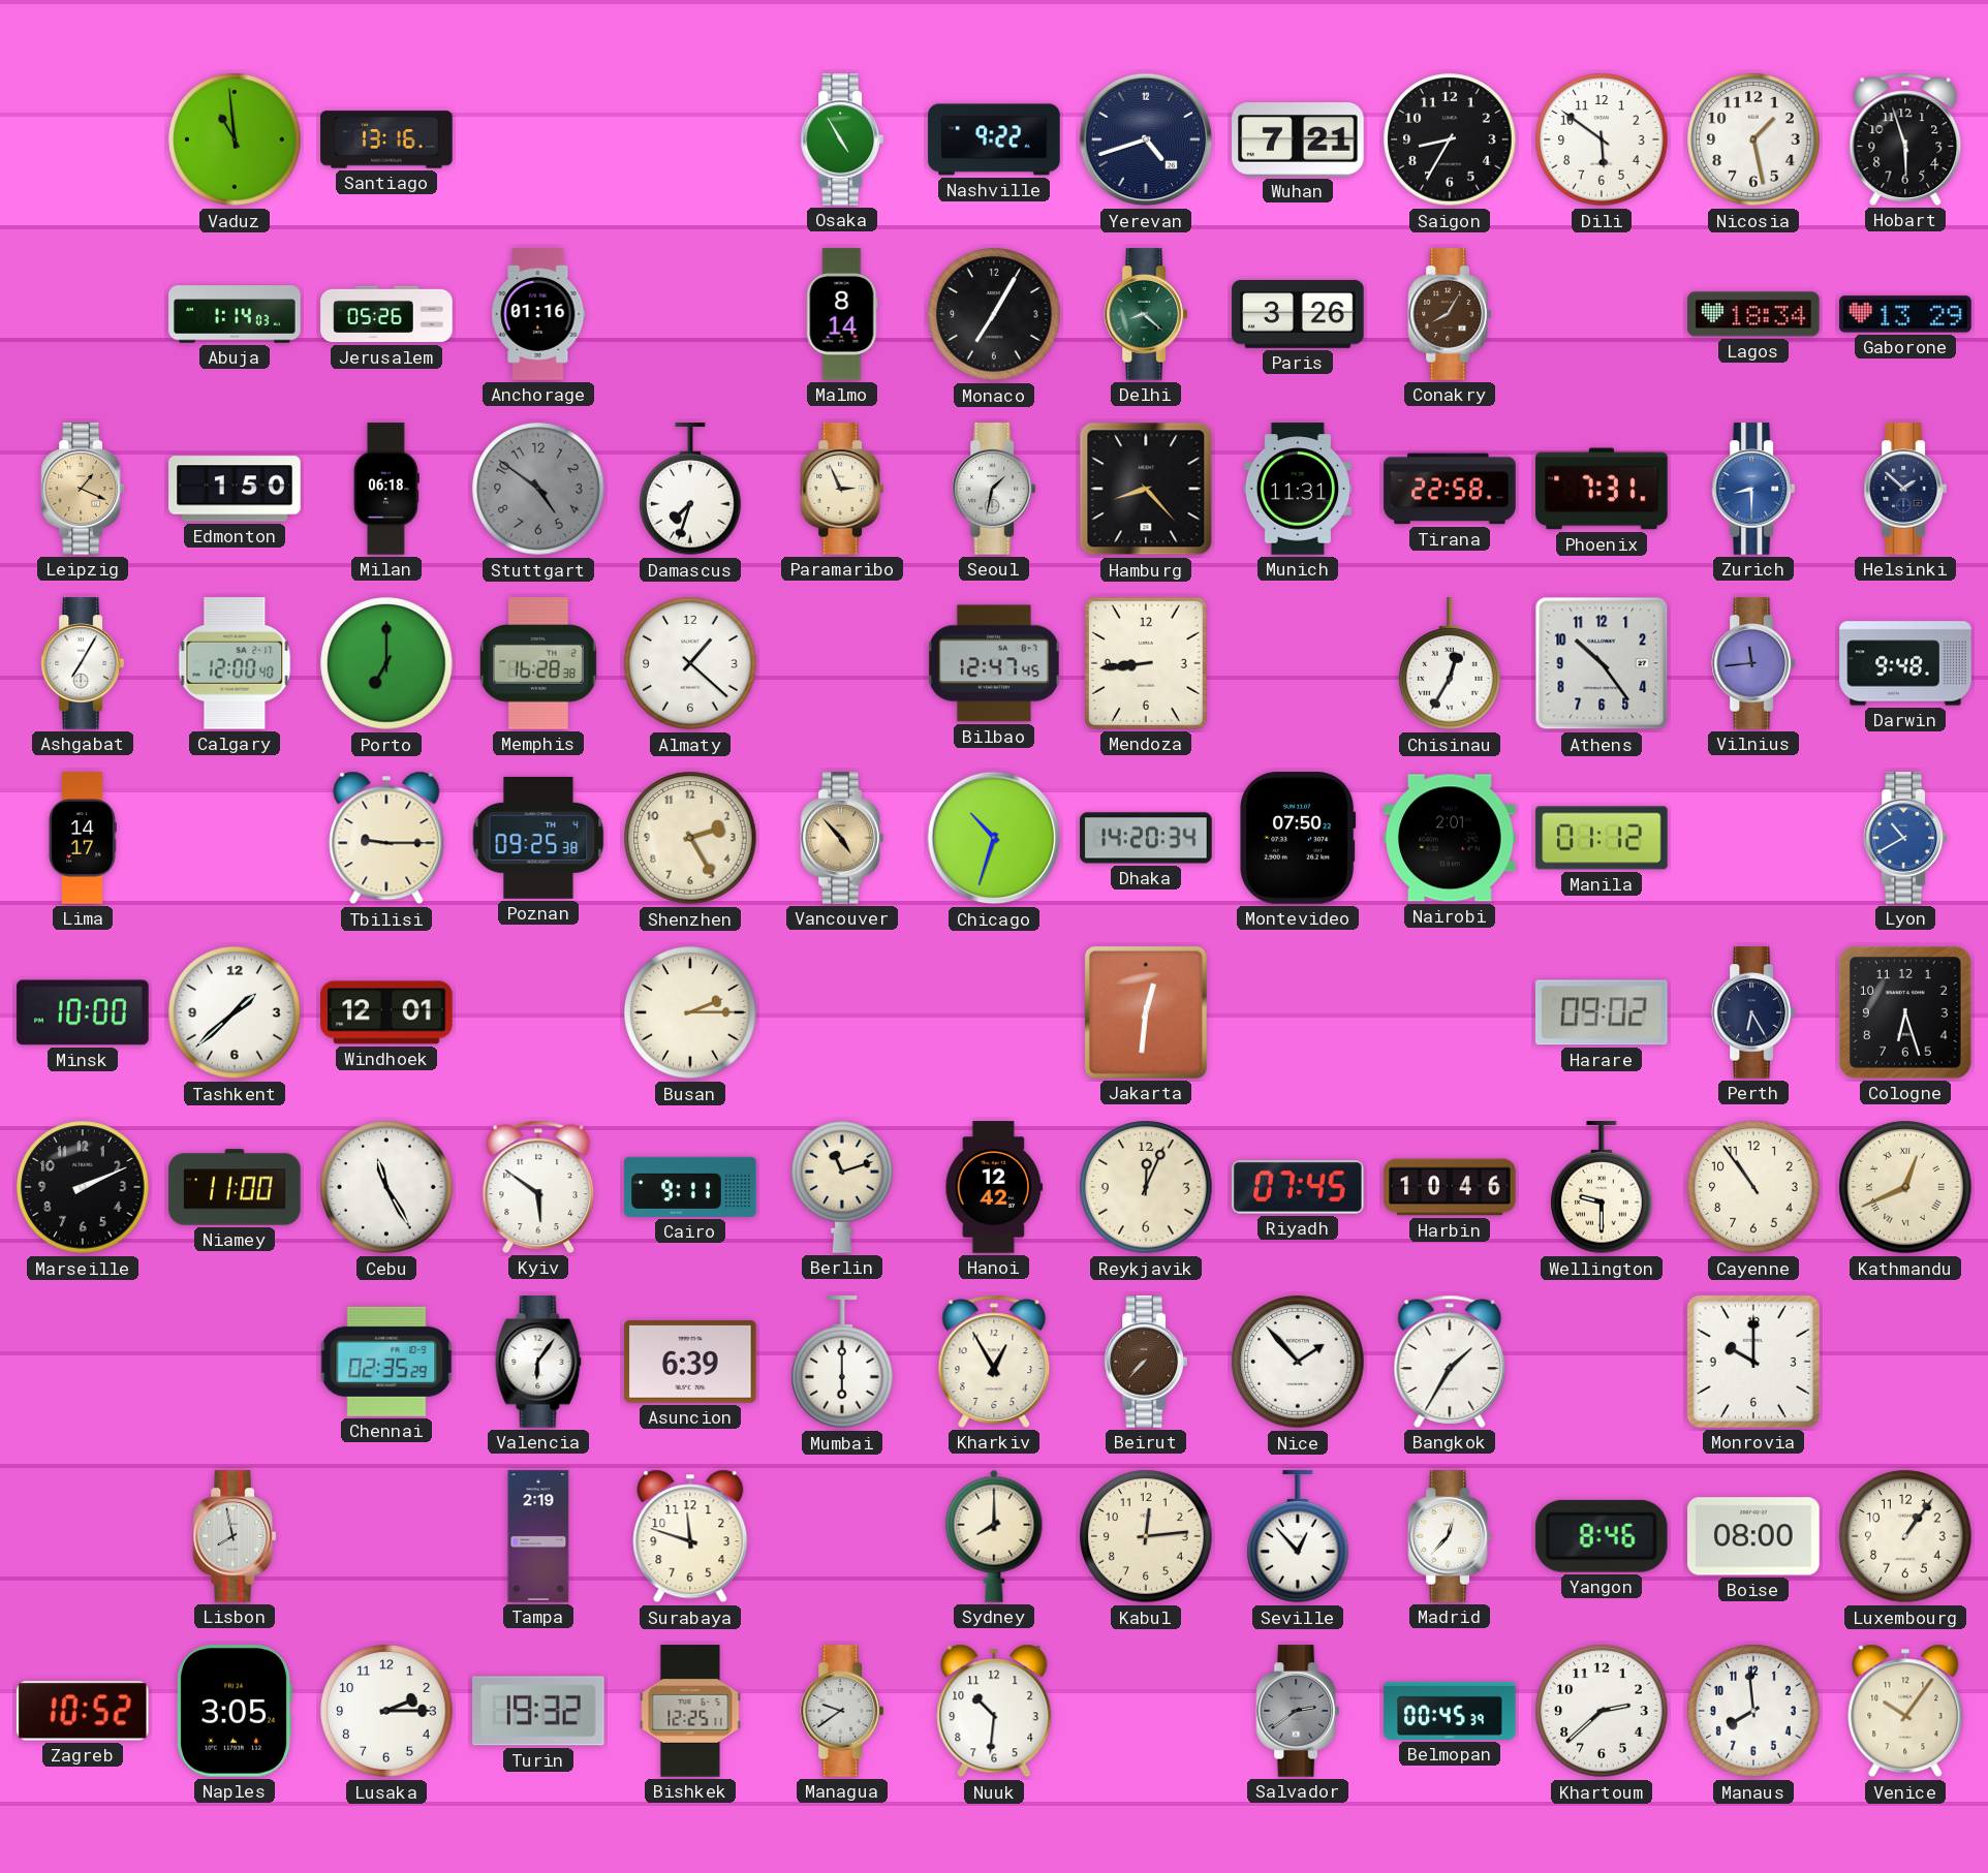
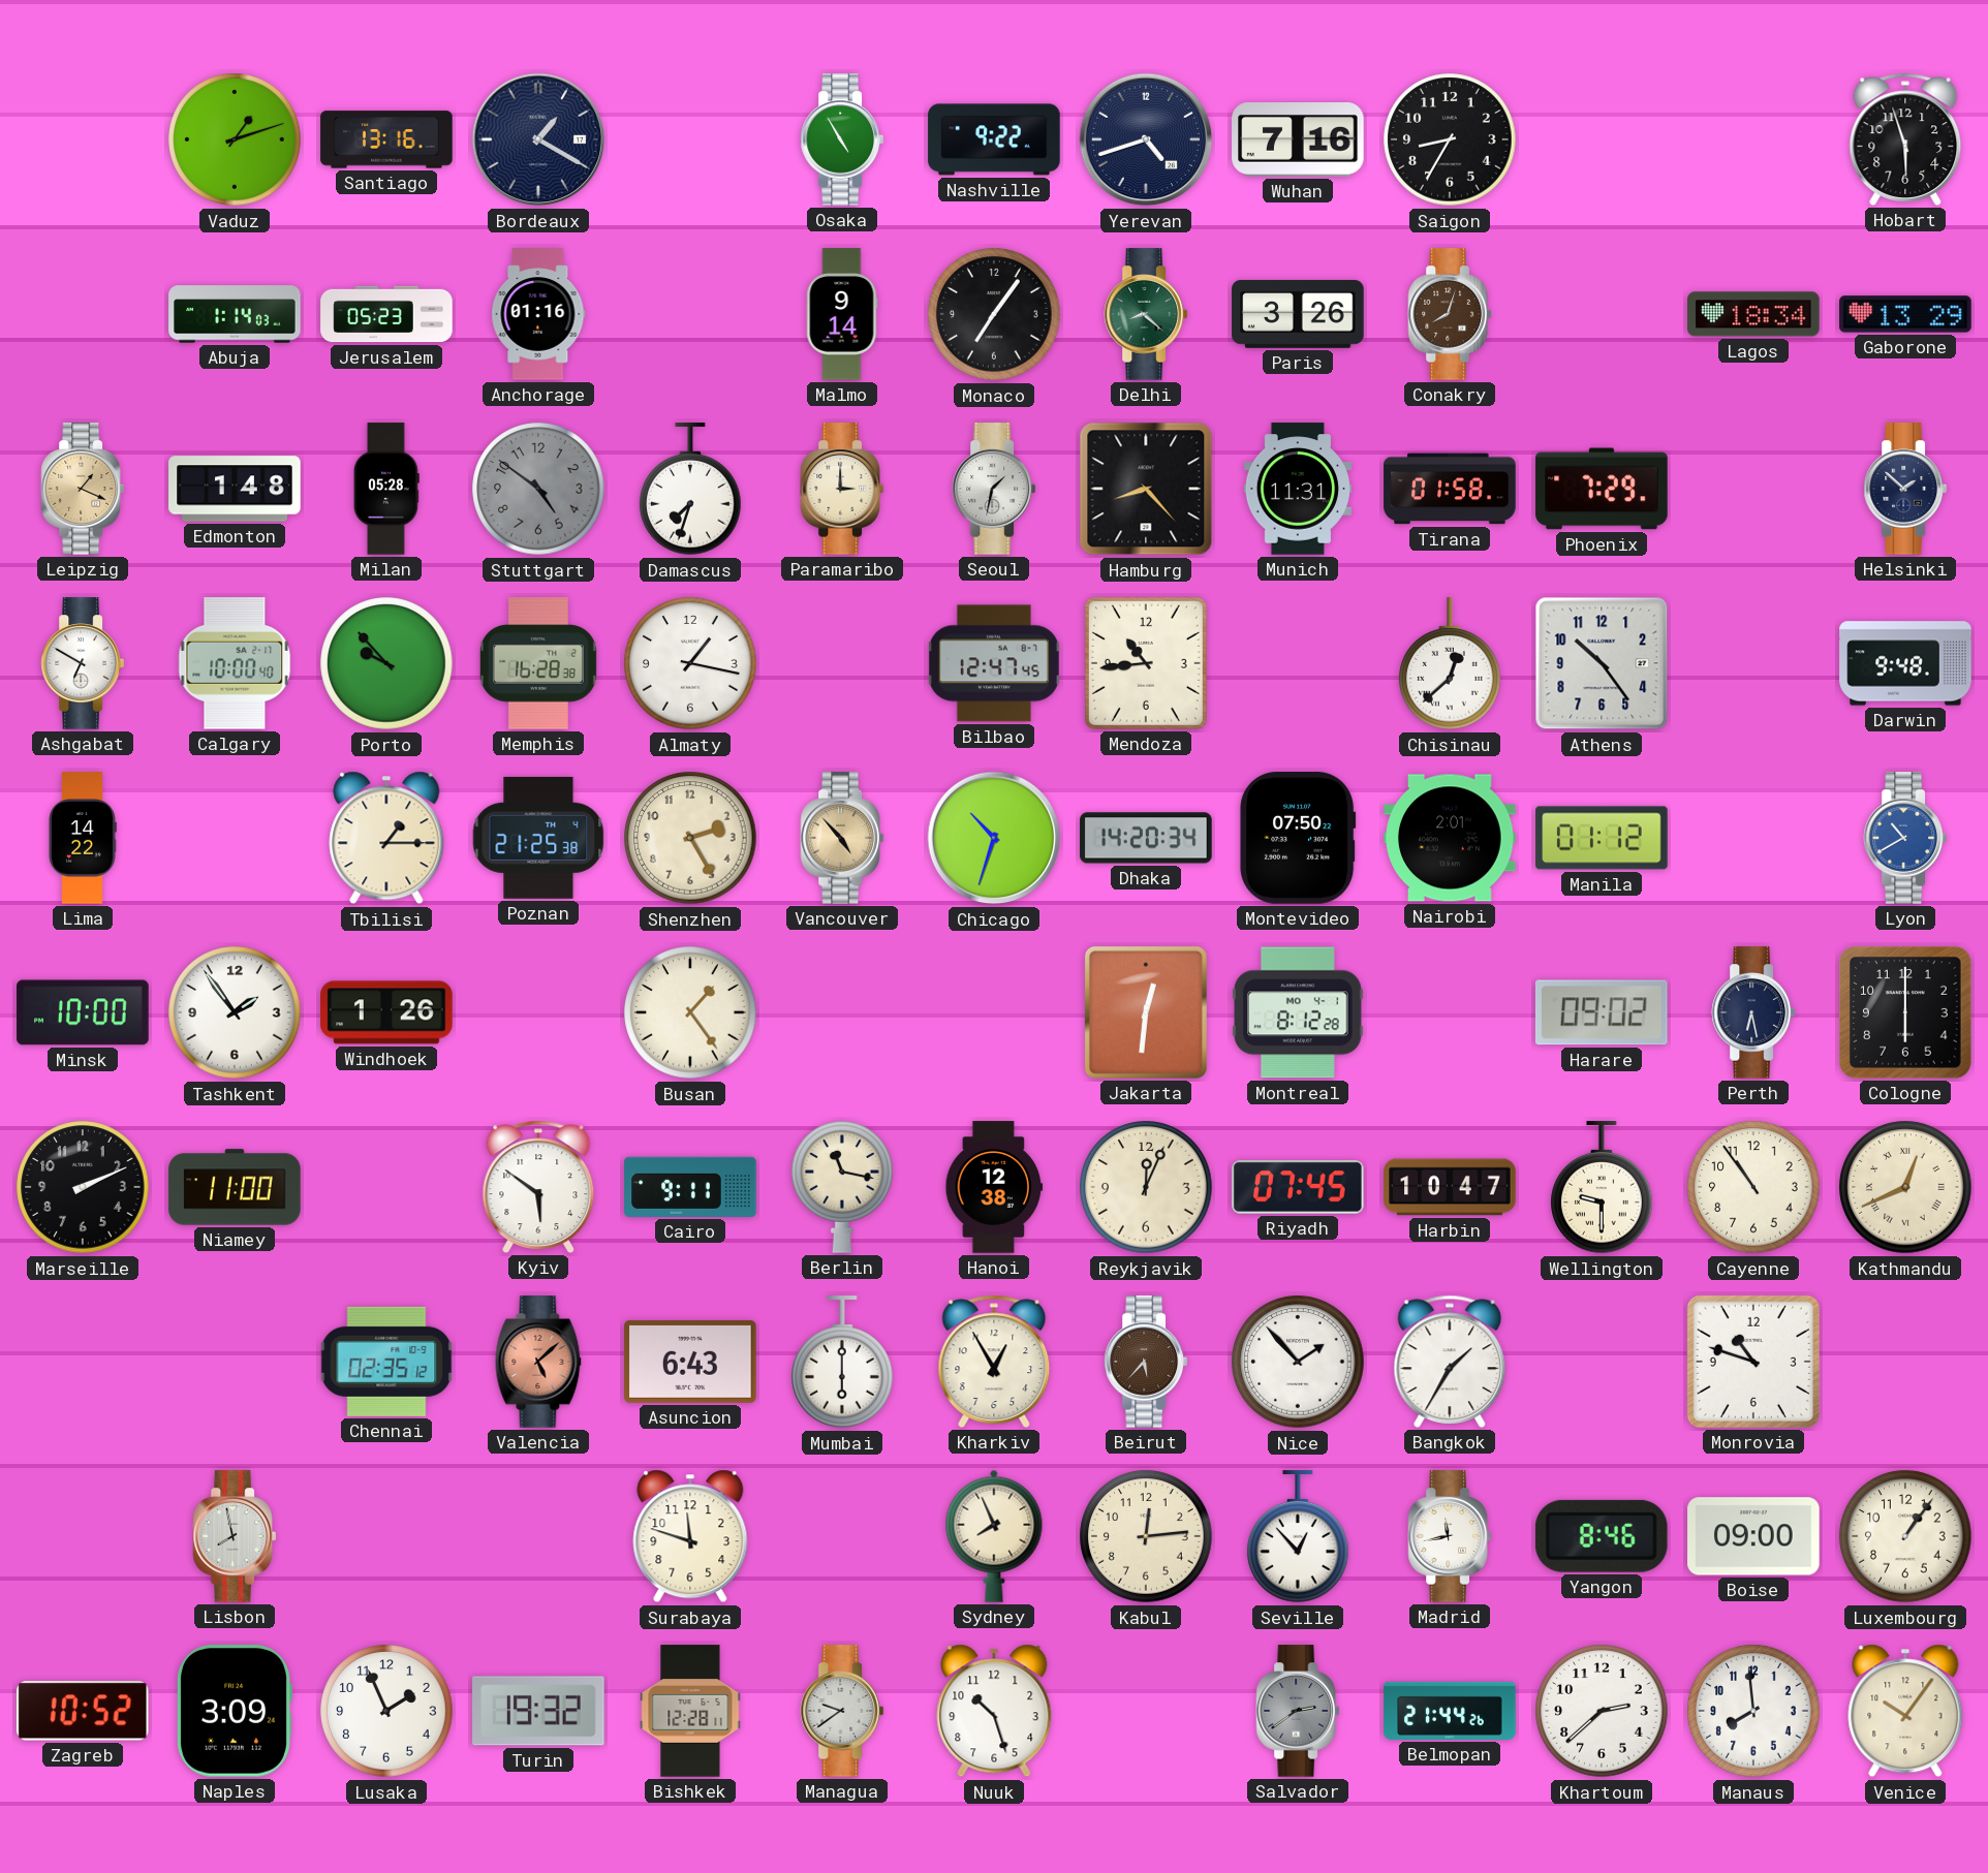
Vaduz: 10:59 -> 1:12
Bordeaux: none -> 1:20
Wuhan: 7:21 -> 7:16
Dili: 5:51 -> none
Nicosia: 1:28 -> none
Jerusalem: 05:26 -> 05:23
Malmo: 8:14 -> 9:14
Monaco: 7:05 -> 7:06
Conakry: 8:05 -> 8:03
Edmonton: 1:50 -> 1:48
Milan: 06:18 -> 05:28
Paramaribo: 2:56 -> 3:00
Tirana: 22:58 -> 01:58
Phoenix: 7:31 -> 7:29
Zurich: 8:30 -> none
Ashgabat: 7:05 -> 6:50
Calgary: 12:00 -> 10:00
Porto: 7:00 -> 9:53
Almaty: 1:22 -> 1:17
Mendoza: 8:44 -> 10:44
Chisinau: 12:35 -> 12:38
Vilnius: 11:44 -> none
Lima: 14:17 -> 14:22
Tbilisi: 9:15 -> 1:15
Poznan: 09:25 -> 21:25
Tashkent: 1:38 -> 1:54
Windhoek: 12:01 -> 1:26
Busan: 2:15 -> 1:24
Montreal: none -> 8:12
Perth: 6:25 -> 6:28
Cologne: 6:27 -> 6:00
Cebu: 11:25 -> none
Berlin: 11:12 -> 11:17
Hanoi: 12:42 -> 12:38
Harbin: 10:46 -> 10:47
Chennai: 02:35:29 -> 02:35:12
Valencia: 6:06 -> 5:08
Valencia dial: white -> salmon
Asuncion: 6:39 -> 6:43
Beirut: 7:37 -> 5:37
Monrovia: 10:00 -> 10:48
Tampa: 2:19 -> none
Sydney: 8:00 -> 7:56
Madrid: 12:37 -> 11:43
Boise: 08:00 -> 09:00
Naples: 3:05 -> 3:09
Lusaka: 2:15 -> 1:56
Bishkek: 12:25 -> 12:28
Nuuk: 10:31 -> 10:27
Belmopan: 00:45 -> 21:44
